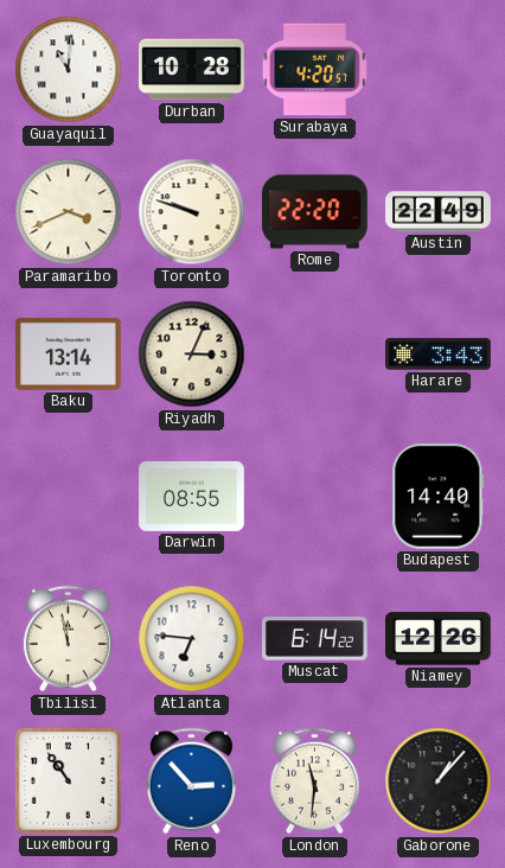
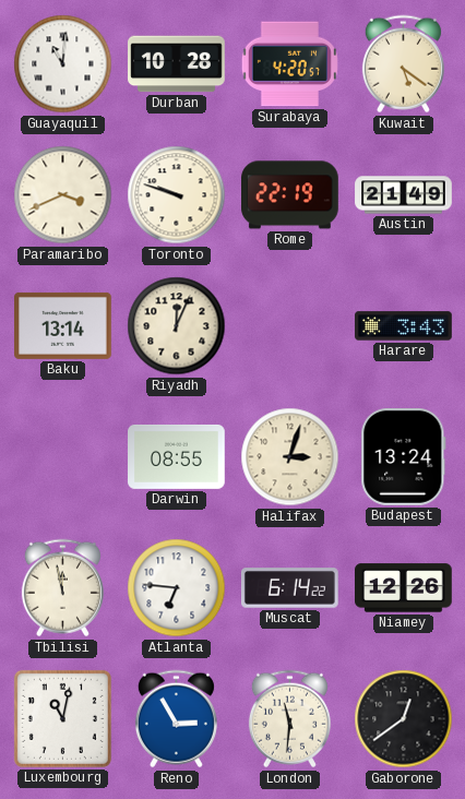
Kuwait: none -> 5:21
Rome: 22:20 -> 22:19
Austin: 22:49 -> 21:49
Riyadh: 3:04 -> 12:04
Halifax: none -> 3:03
Budapest: 14:40 -> 13:24
Luxembourg: 10:54 -> 11:02
Reno: 2:53 -> 2:55
Gaborone: 1:07 -> 12:39
